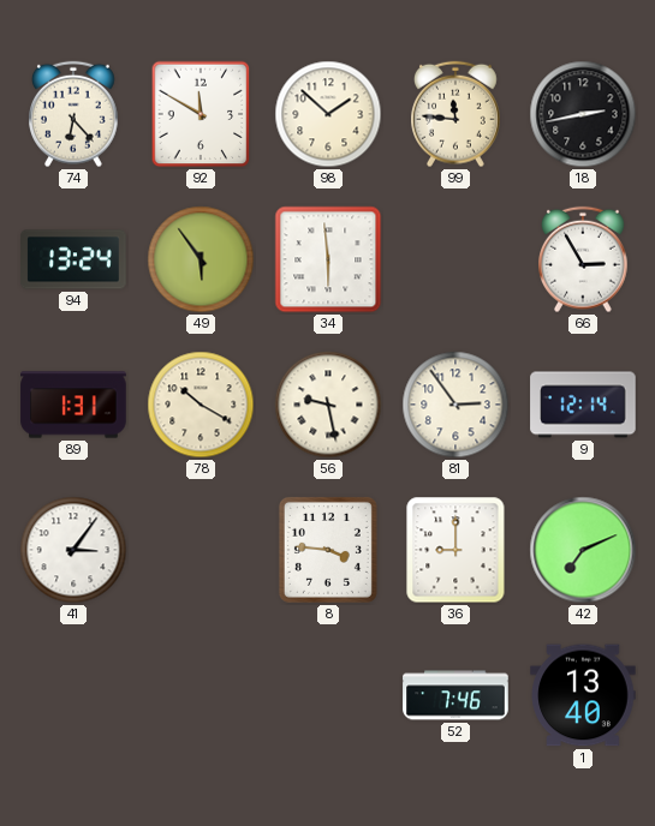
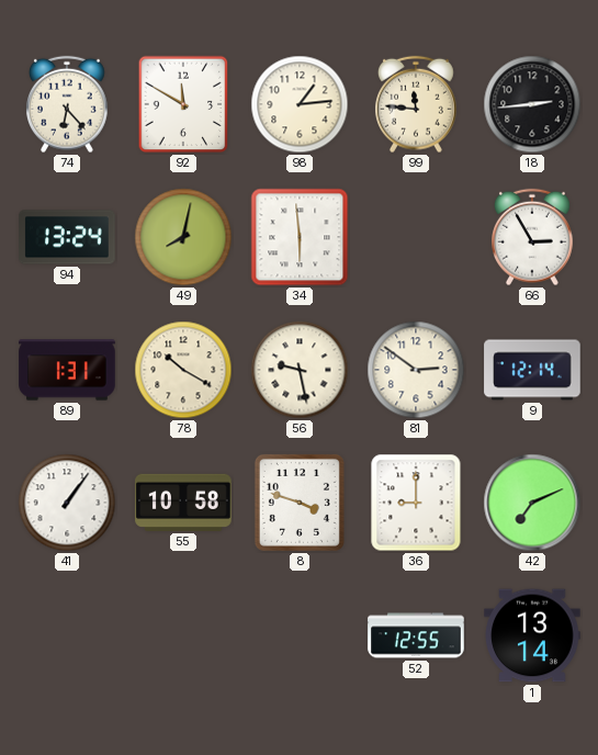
98: 1:52 -> 1:14
18: 2:43 -> 2:44
49: 5:54 -> 8:02
81: 2:54 -> 2:51
41: 3:06 -> 1:06
55: none -> 10:58
8: 3:46 -> 3:48
52: 7:46 -> 12:55
1: 13:40 -> 13:14
